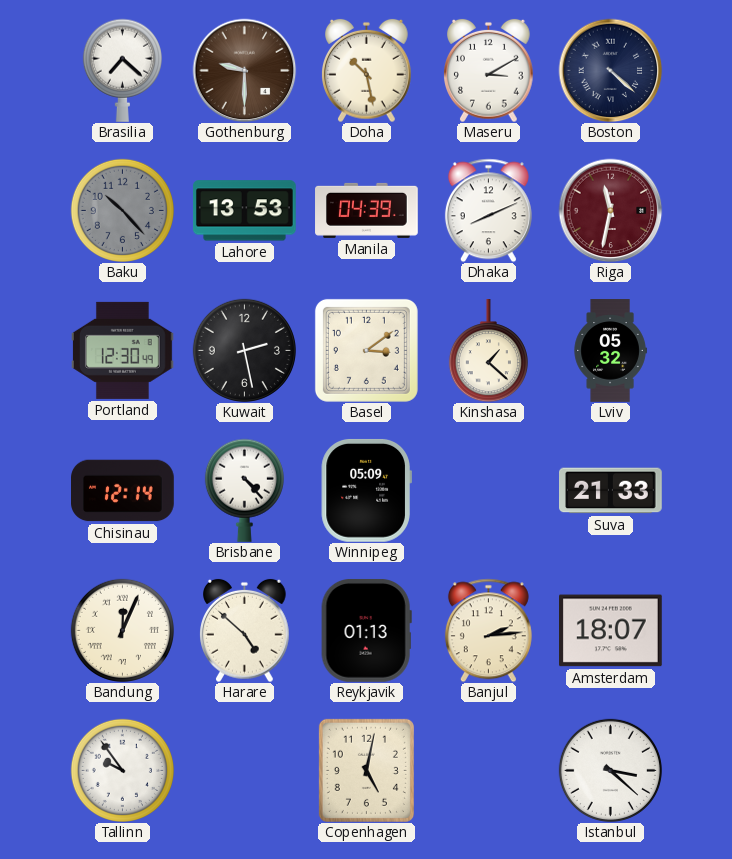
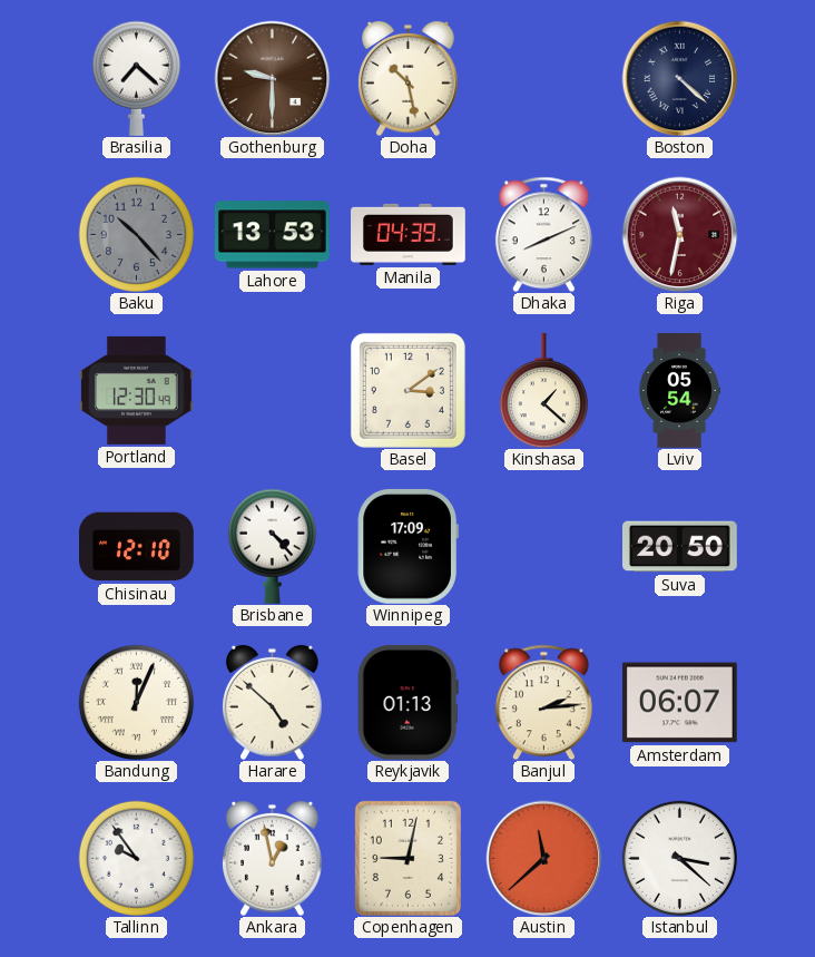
Maseru: 3:10 -> none
Kuwait: 2:28 -> none
Lviv: 05:32 -> 05:54
Chisinau: 12:14 -> 12:10
Winnipeg: 05:09 -> 17:09
Suva: 21:33 -> 20:50
Amsterdam: 18:07 -> 06:07
Ankara: none -> 12:58
Copenhagen: 5:02 -> 9:02
Austin: none -> 11:38
